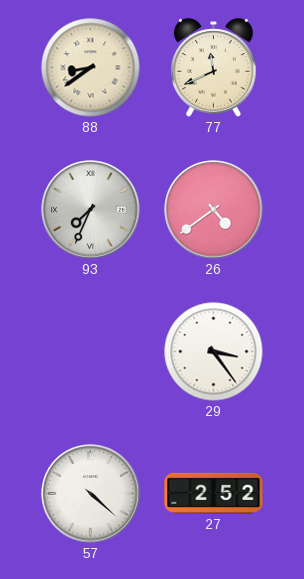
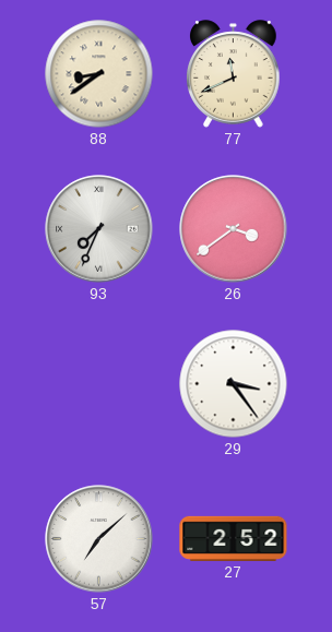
26: 4:39 -> 3:39
57: 4:22 -> 7:08
